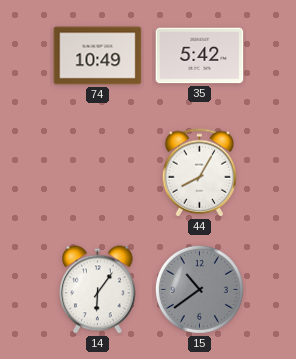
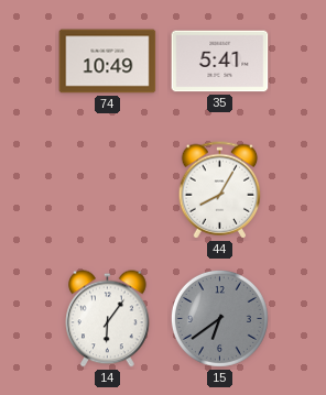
35: 5:42 -> 5:41
15: 10:39 -> 6:39
